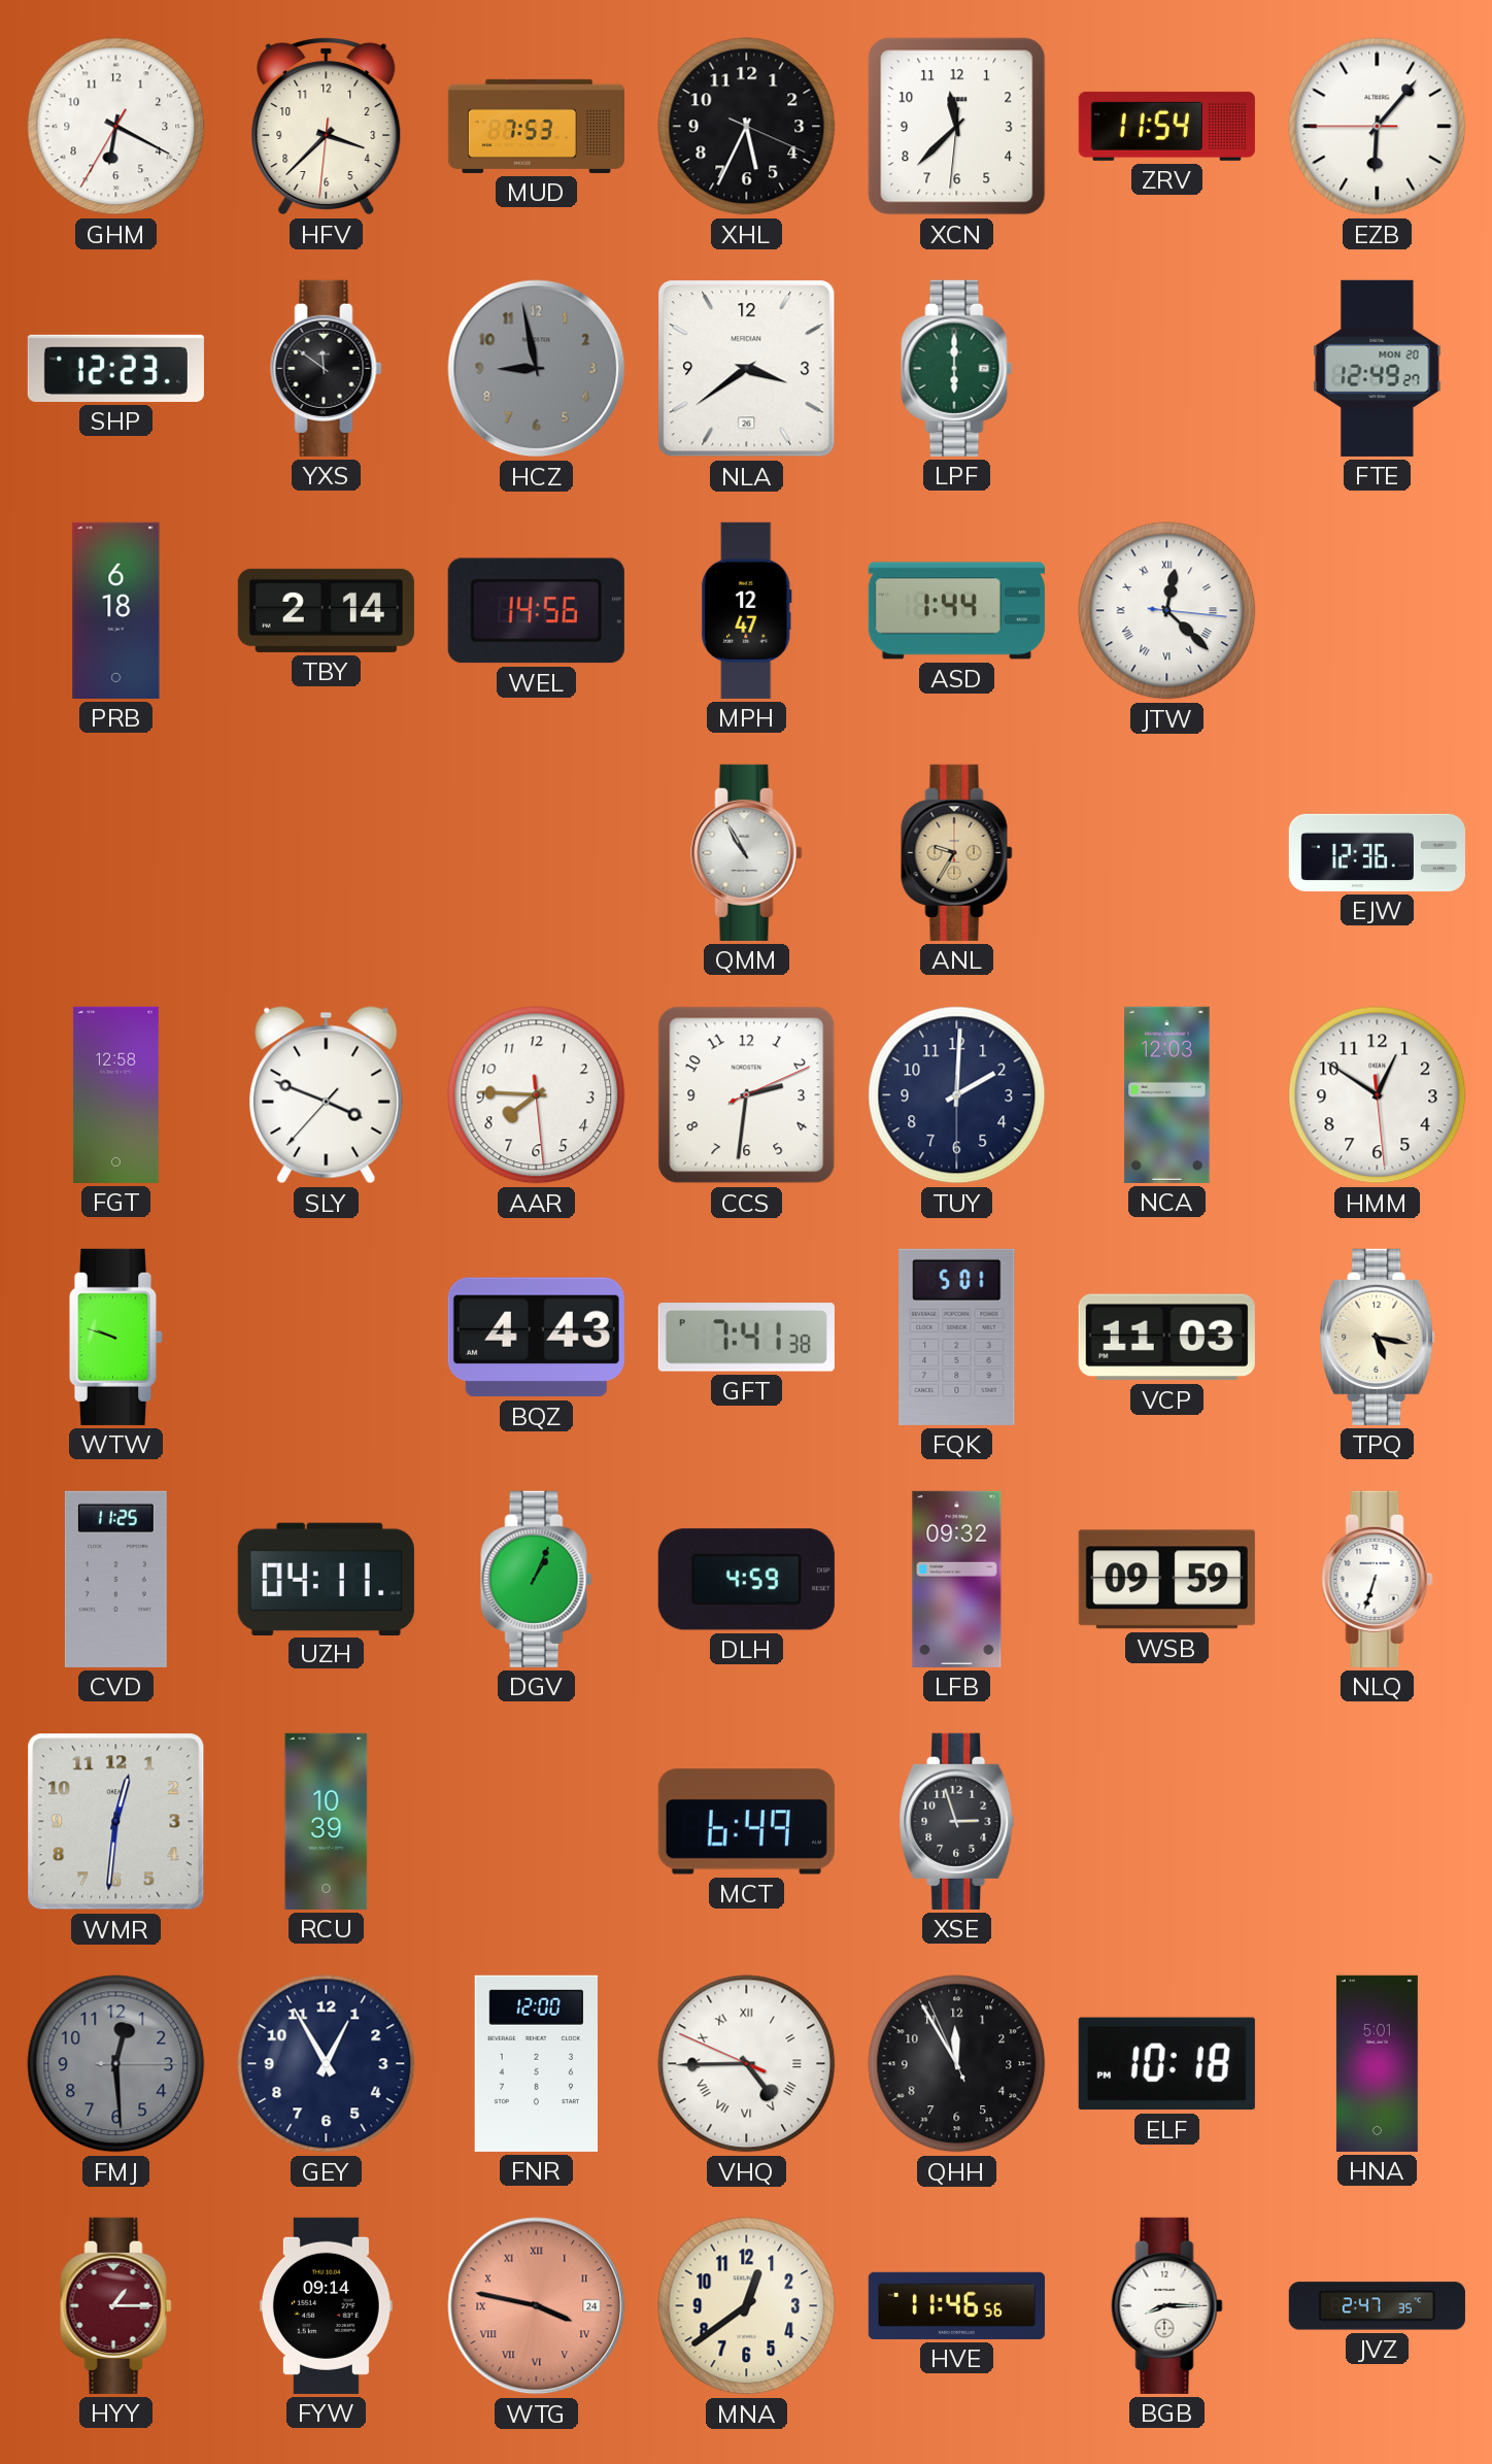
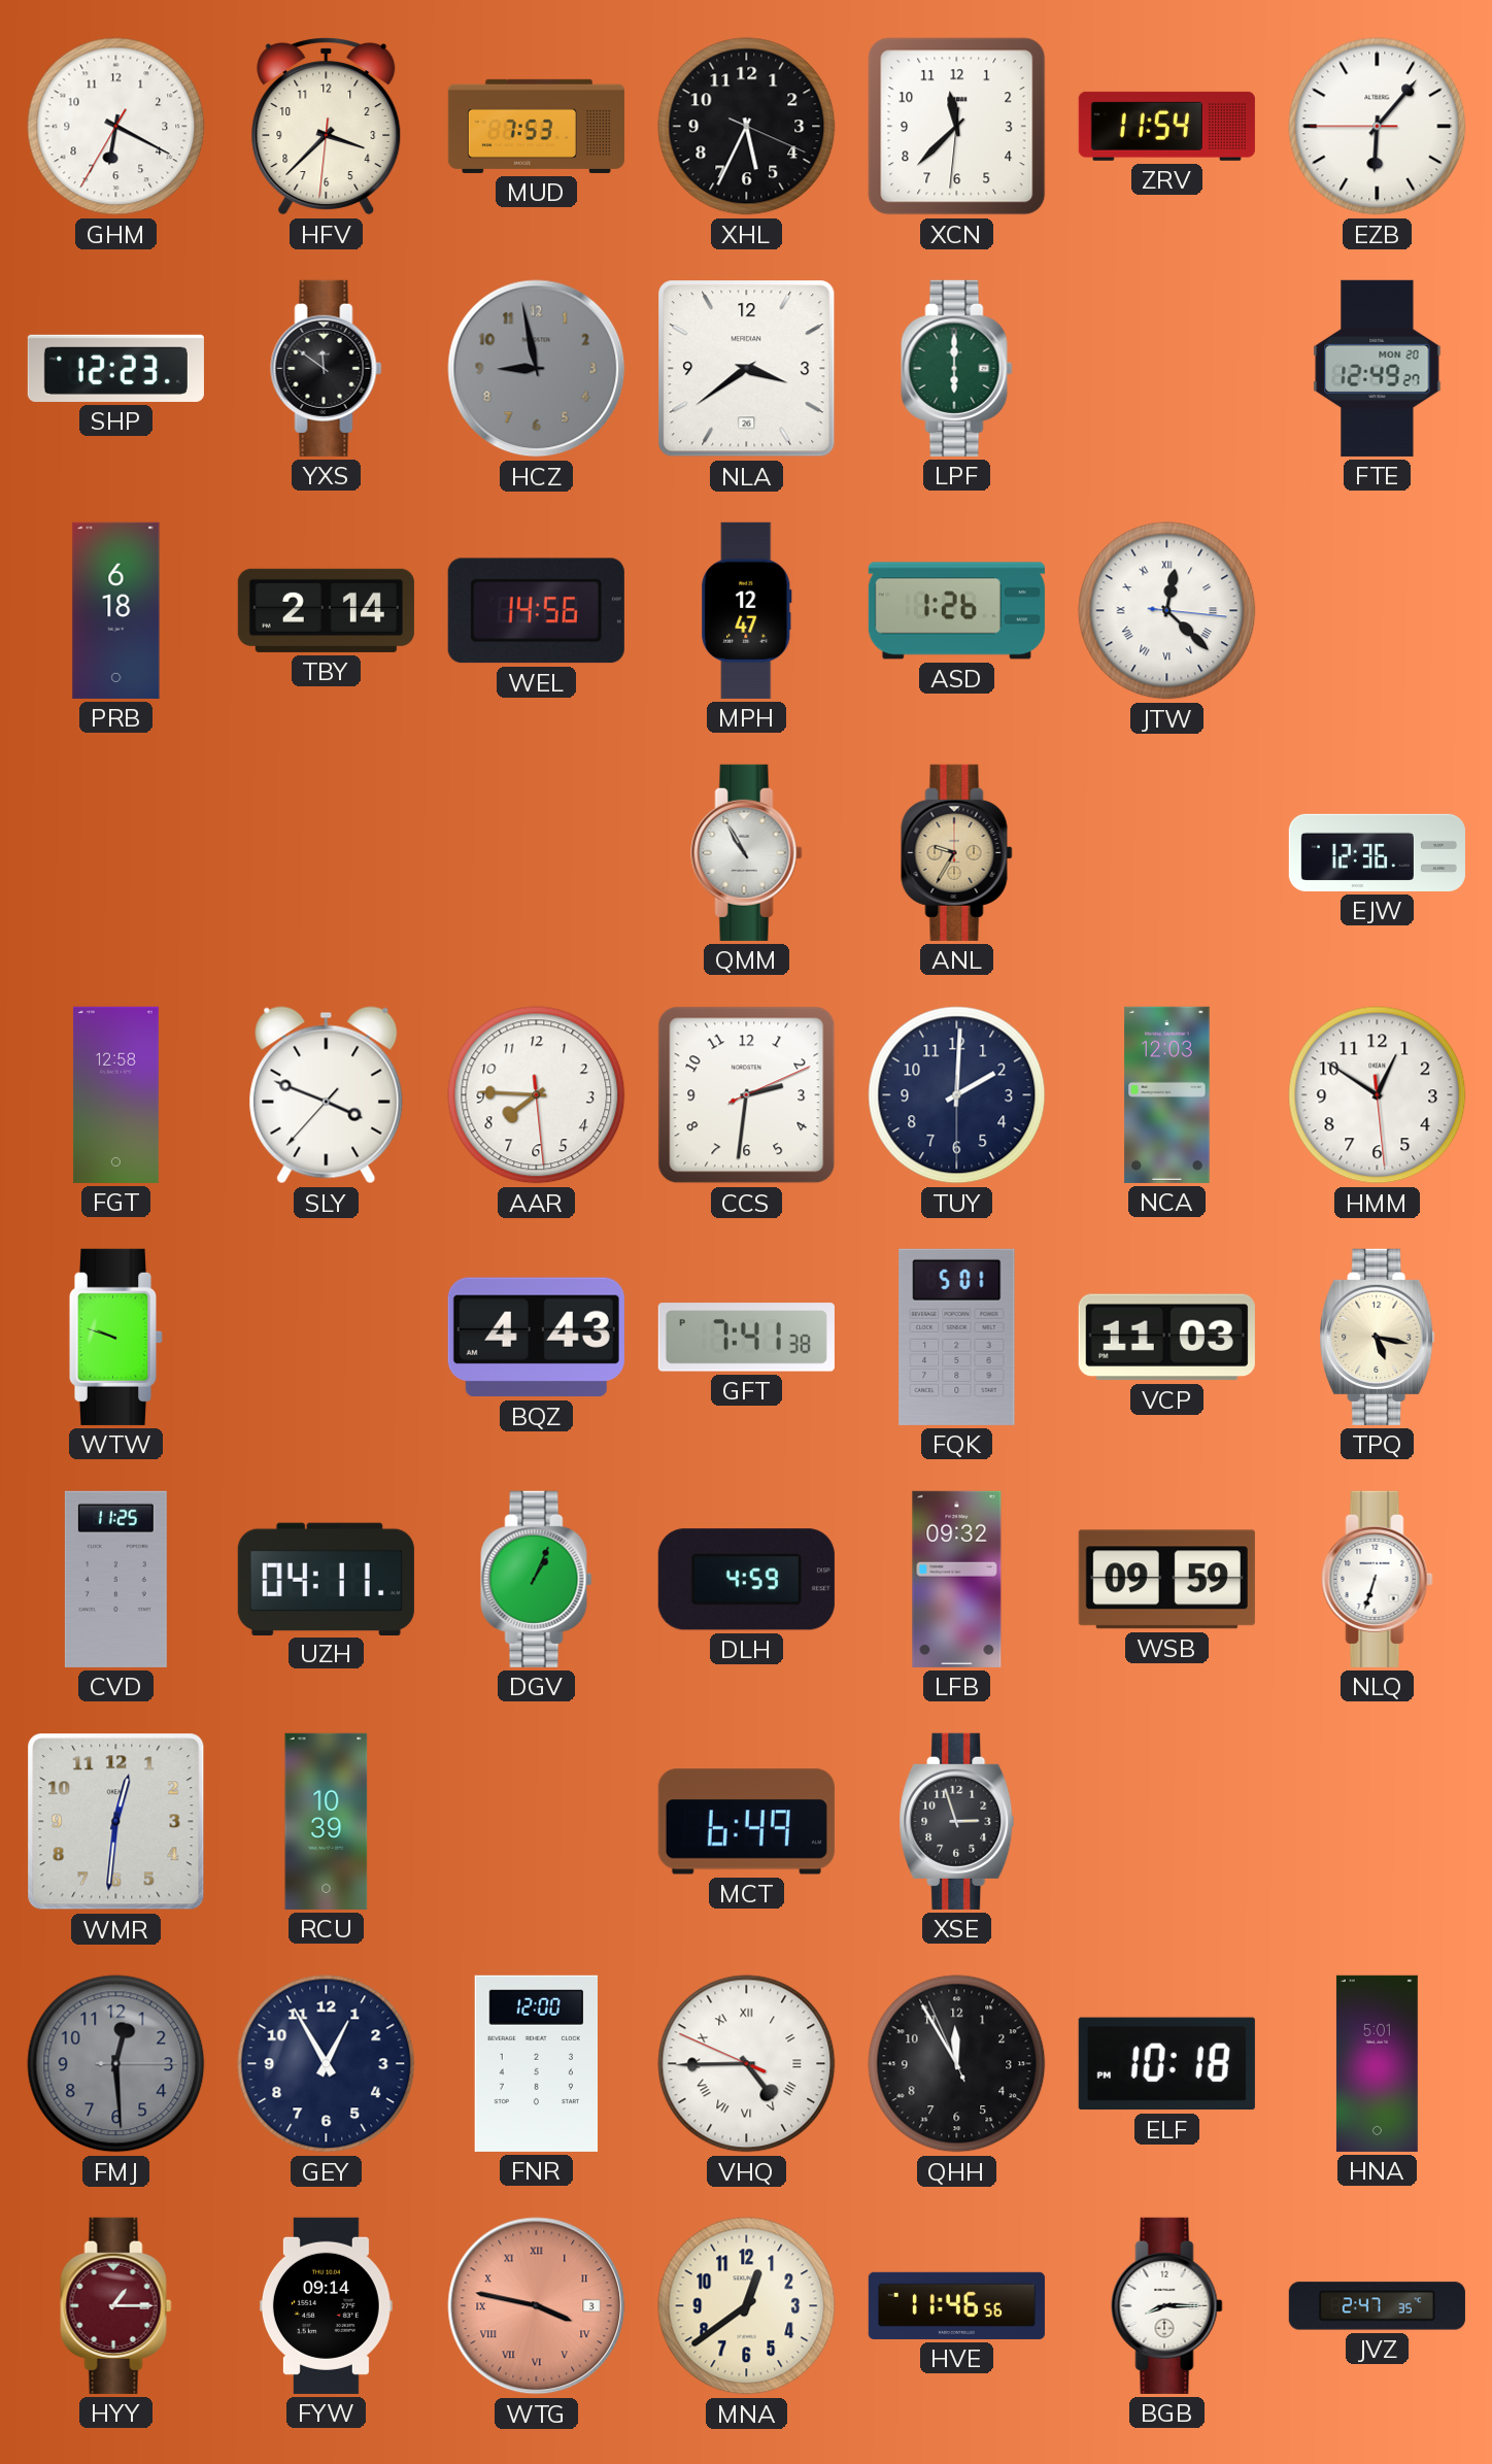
ASD: 1:44 -> 1:26
WTG date: 24 -> 3
